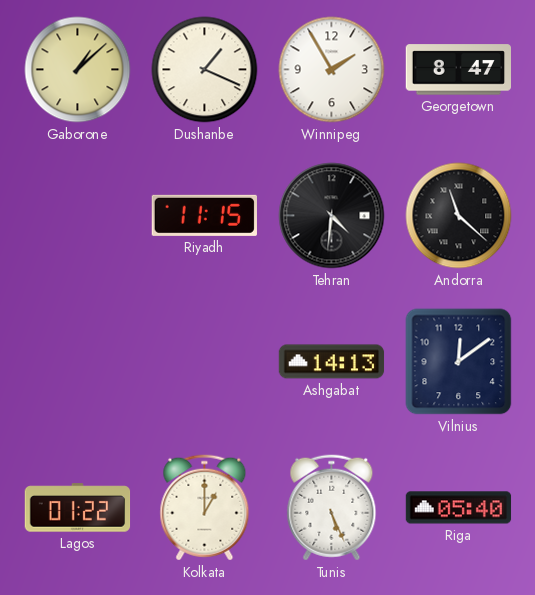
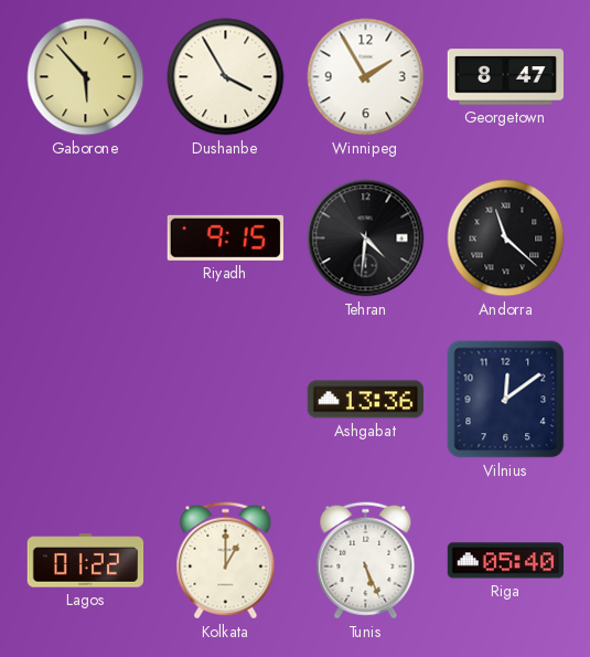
Gaborone: 1:08 -> 5:53
Dushanbe: 1:19 -> 3:55
Riyadh: 11:15 -> 9:15
Ashgabat: 14:13 -> 13:36
